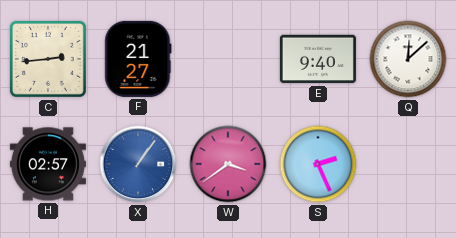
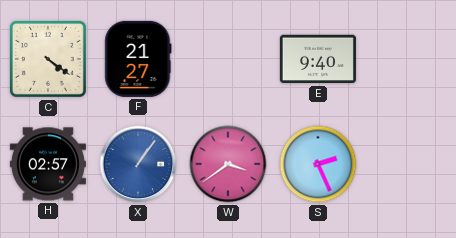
C: 2:44 -> 4:21
Q: 12:08 -> none
